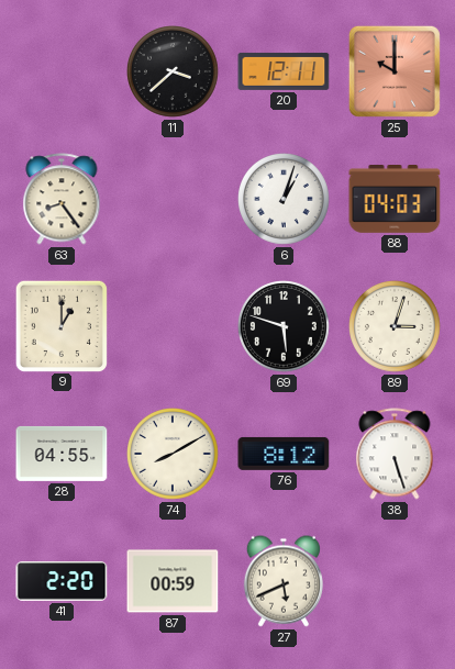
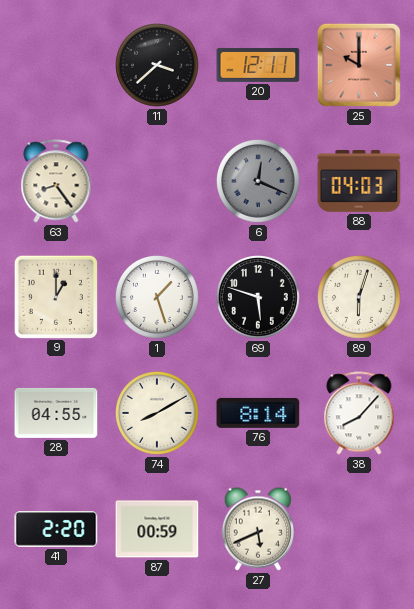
6: 1:03 -> 12:19
6 dial: white -> grey
1: none -> 1:27
89: 3:03 -> 6:03
76: 8:12 -> 8:14
38: 5:27 -> 8:07
